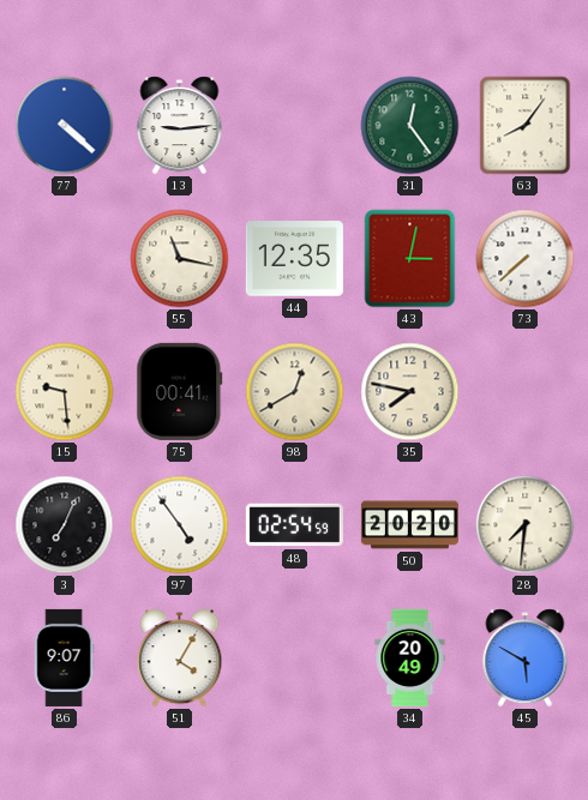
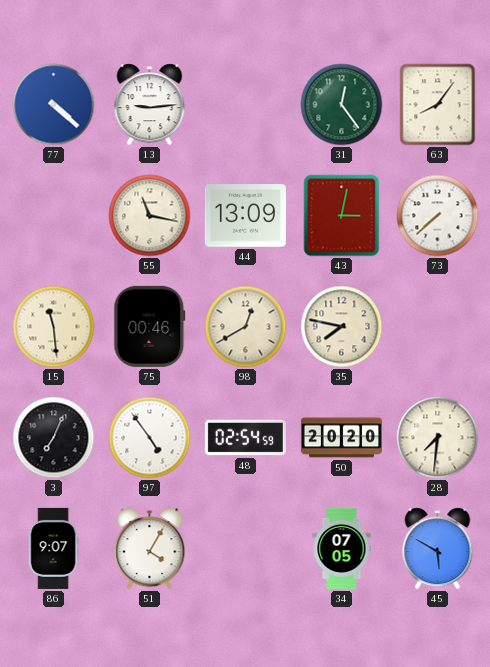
44: 12:35 -> 13:09
15: 9:29 -> 11:29
75: 00:41 -> 00:46
34: 20:49 -> 07:05
